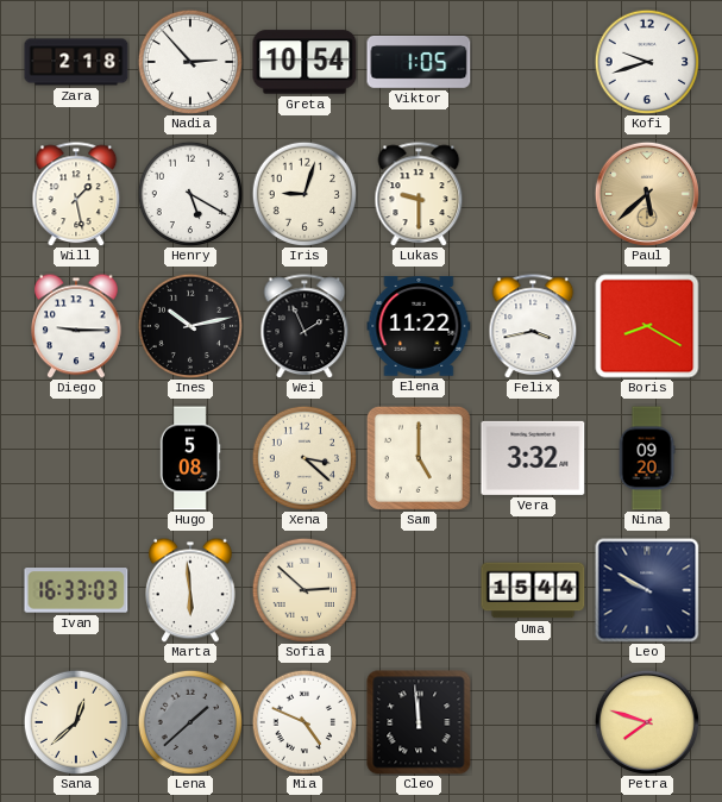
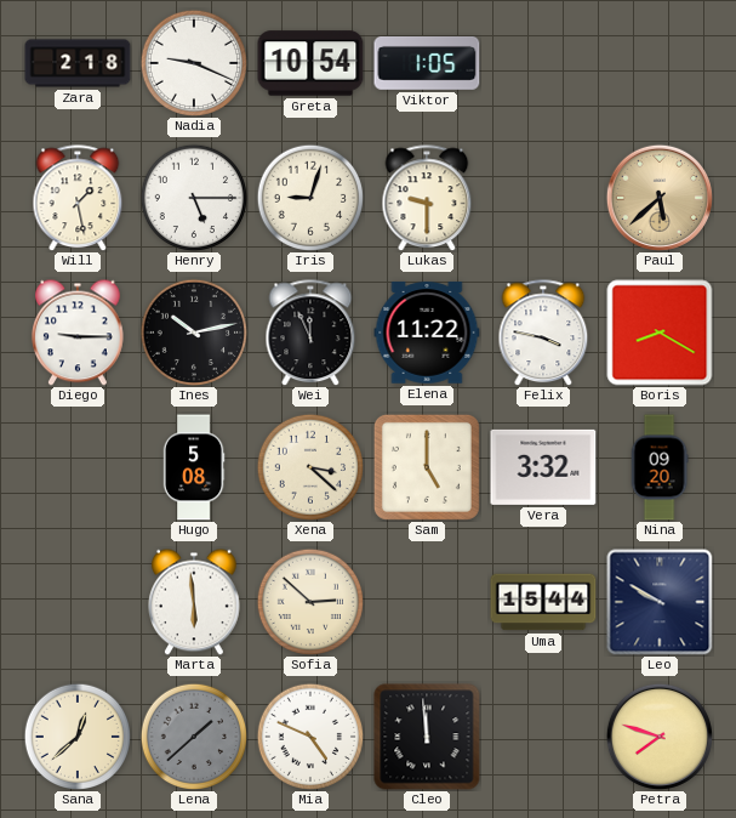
Nadia: 2:53 -> 9:19
Kofi: 9:42 -> none
Henry: 5:20 -> 5:15
Wei: 1:56 -> 11:56
Felix: 3:43 -> 3:47
Ivan: 16:33 -> none
